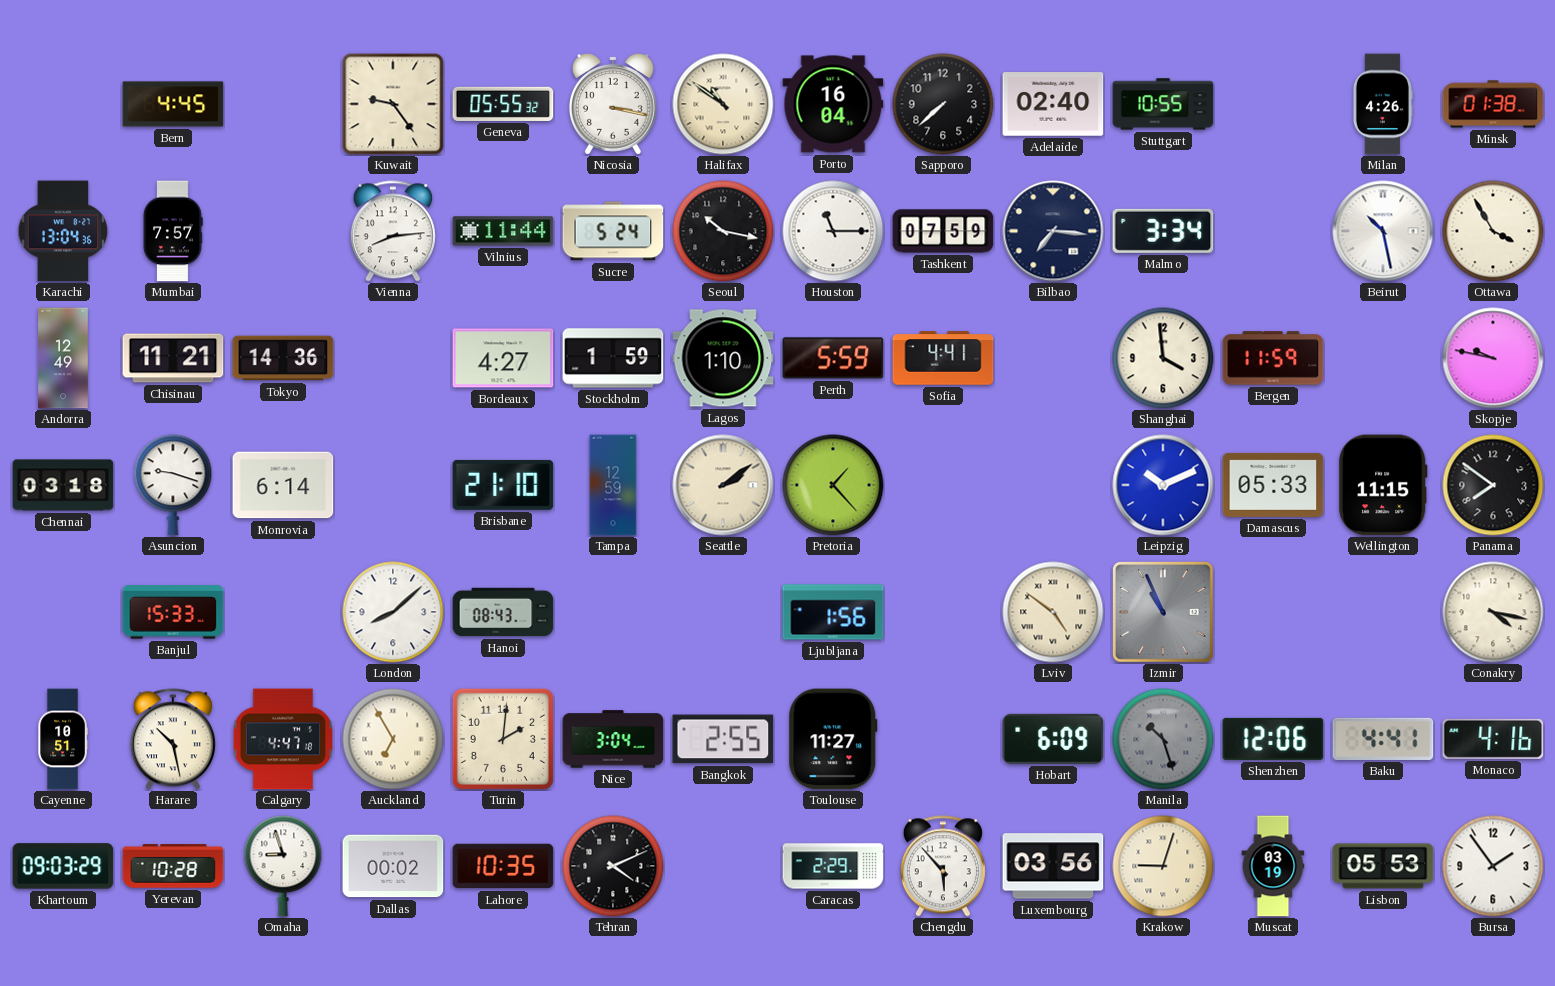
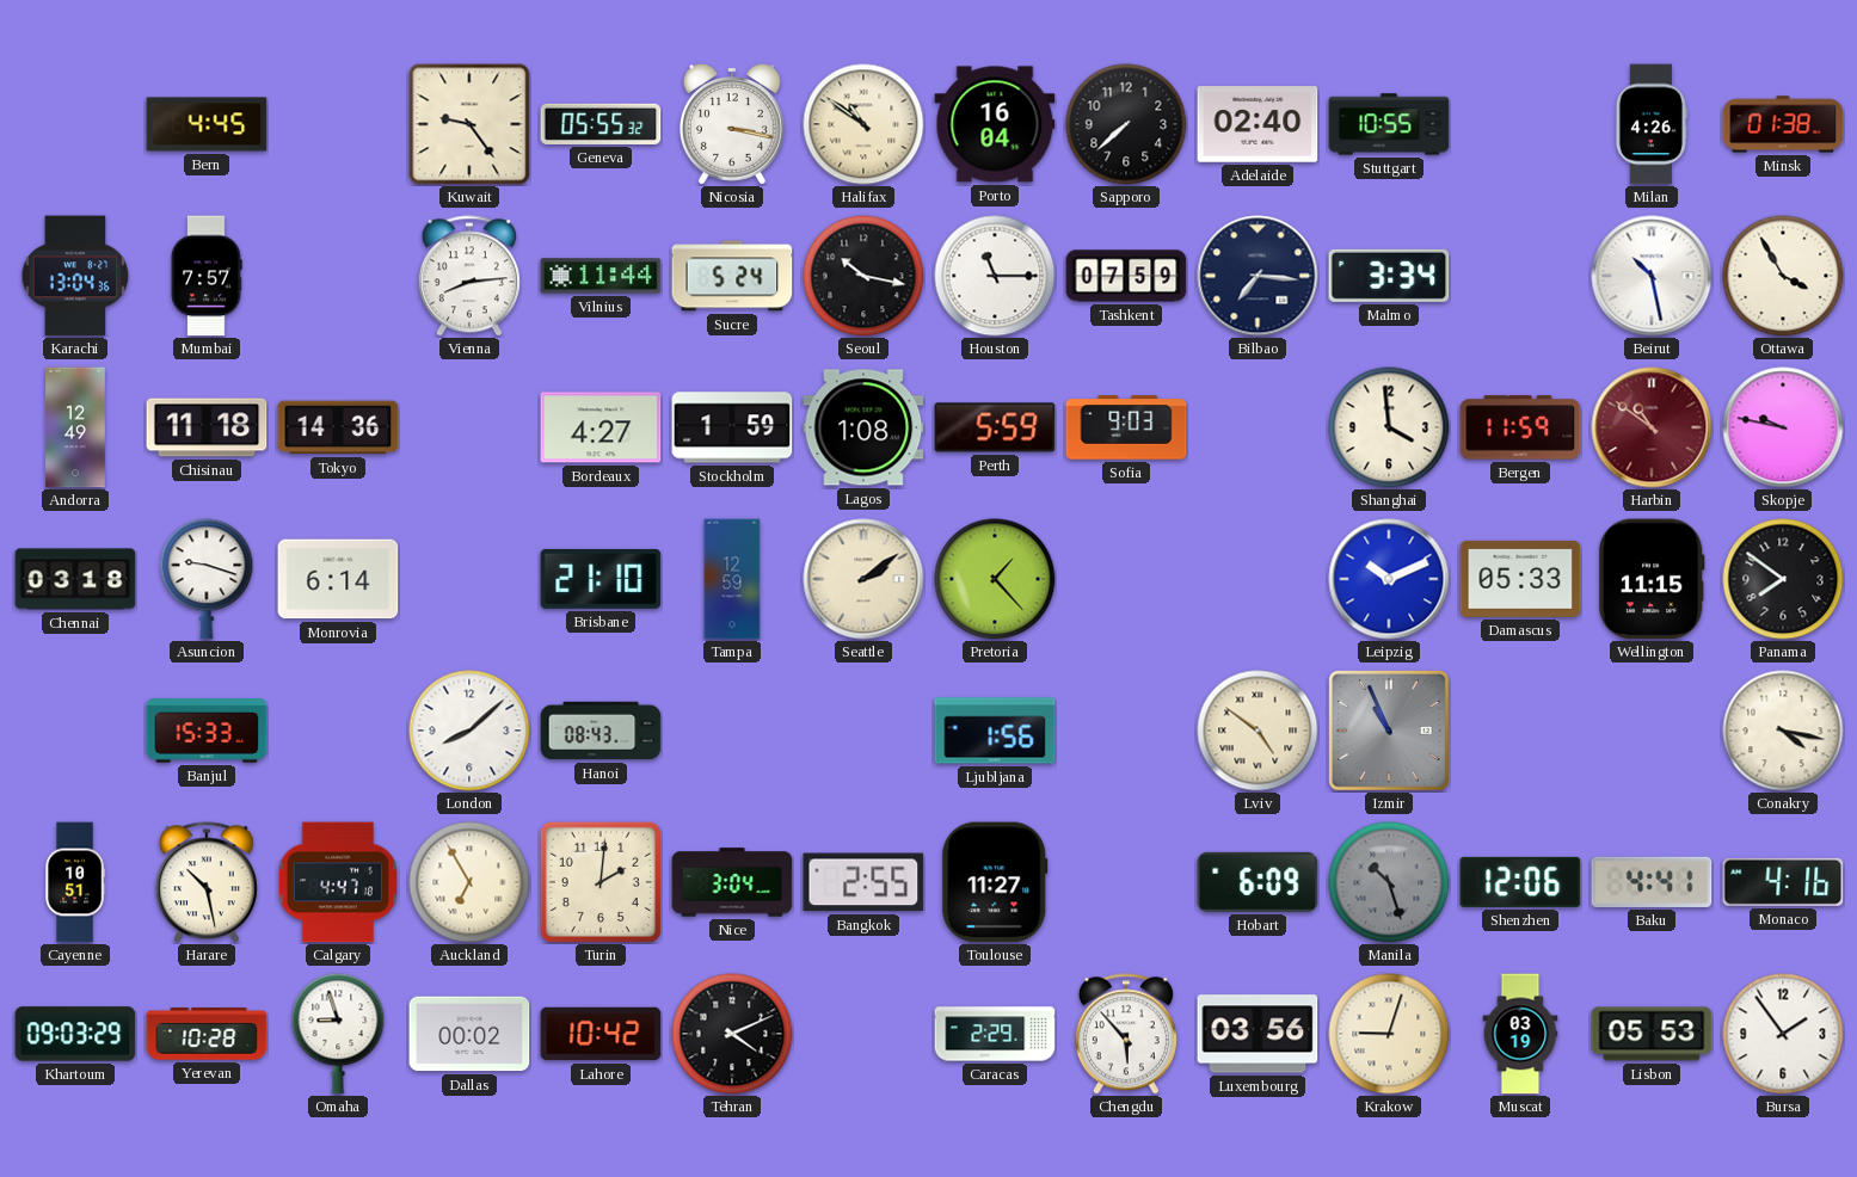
Chisinau: 11:21 -> 11:18
Lagos: 1:10 -> 1:08
Sofia: 4:41 -> 9:03
Harbin: none -> 10:51
Lahore: 10:35 -> 10:42
